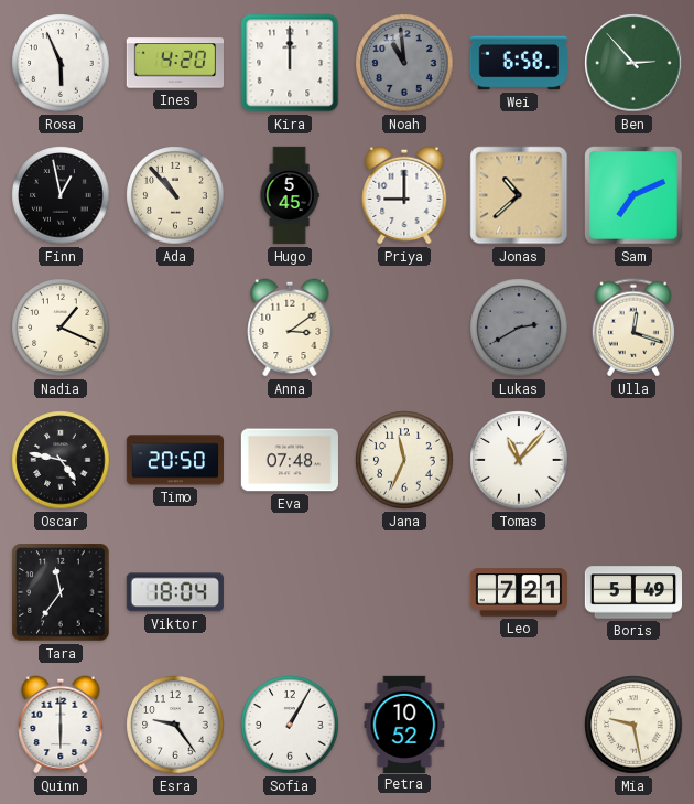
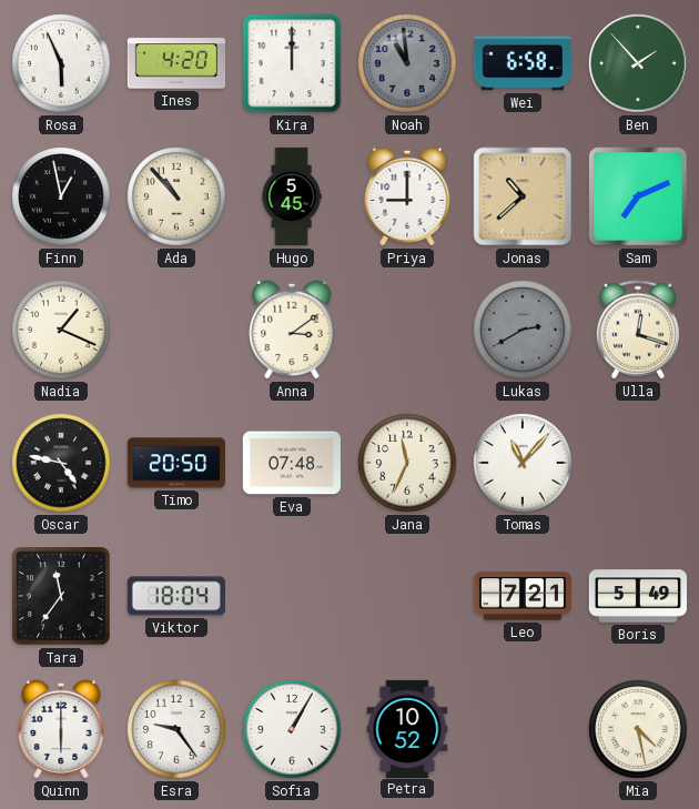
Ben: 2:53 -> 1:53
Mia: 9:28 -> 4:28
